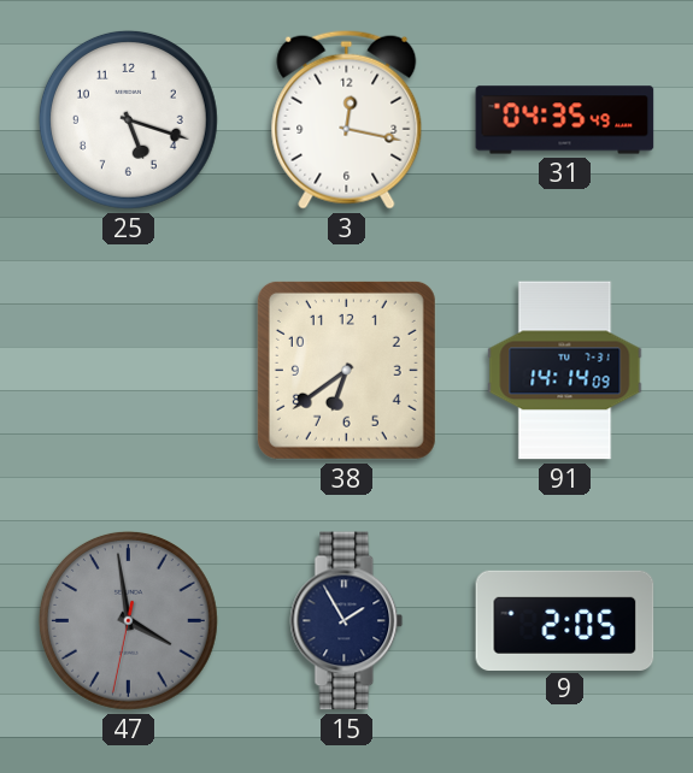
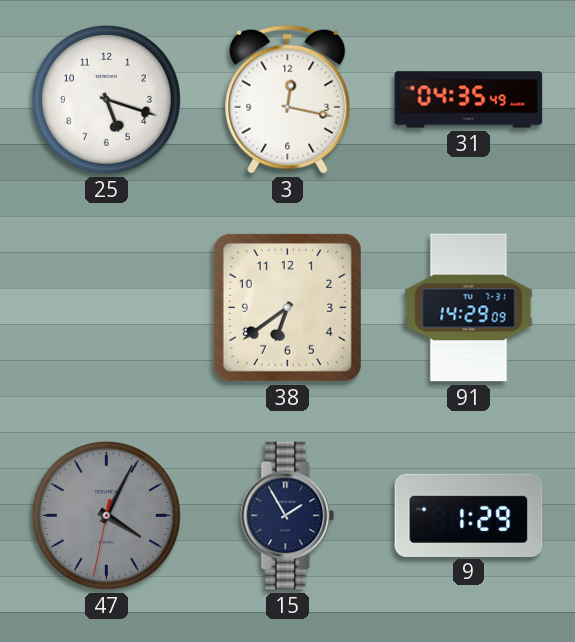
91: 14:14 -> 14:29
47: 3:58 -> 4:04
9: 2:05 -> 1:29
